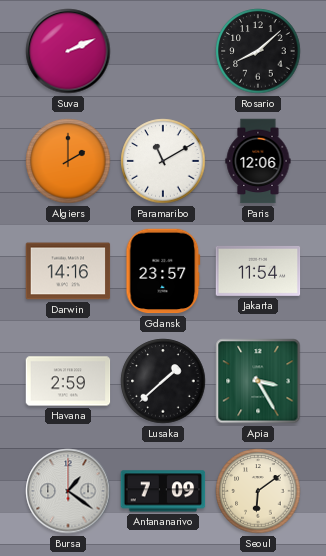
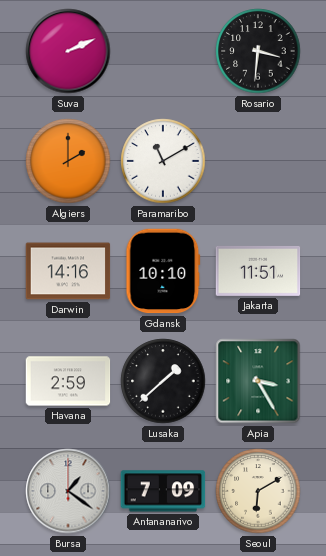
Rosario: 8:08 -> 3:31
Paris: 12:06 -> none
Gdansk: 23:57 -> 10:10
Jakarta: 11:54 -> 11:51
Seoul: 6:09 -> 6:10
